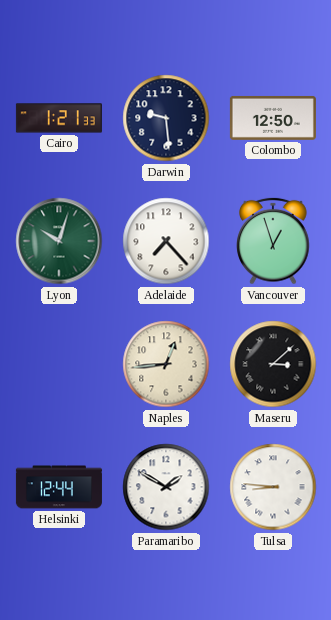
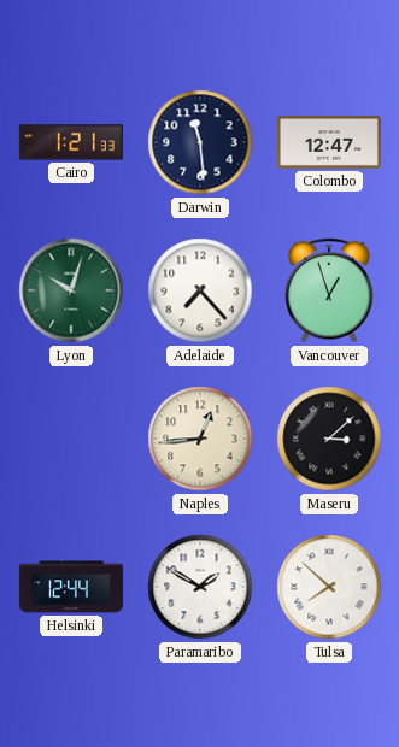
Darwin: 9:29 -> 11:29
Colombo: 12:50 -> 12:47
Tulsa: 8:46 -> 7:52
